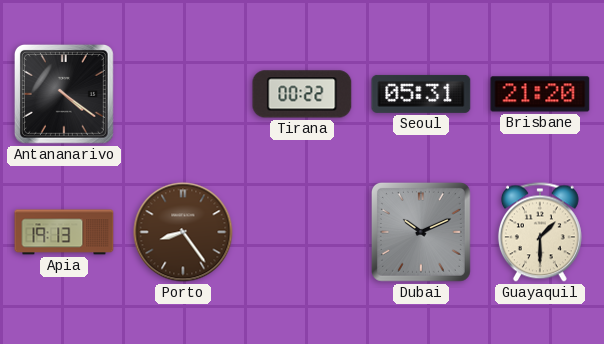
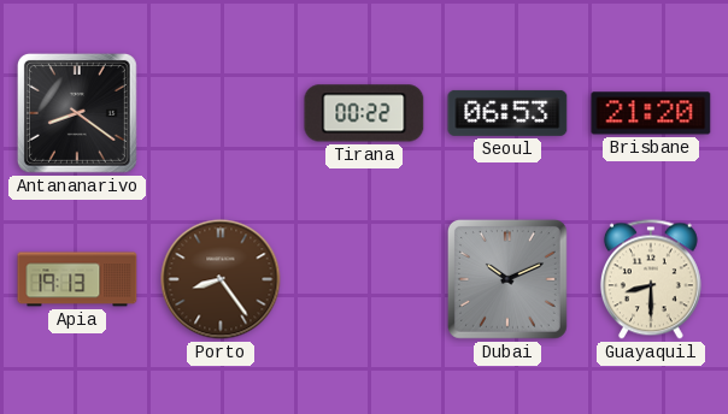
Antananarivo: 4:21 -> 8:21
Seoul: 05:31 -> 06:53
Guayaquil: 1:30 -> 8:30
